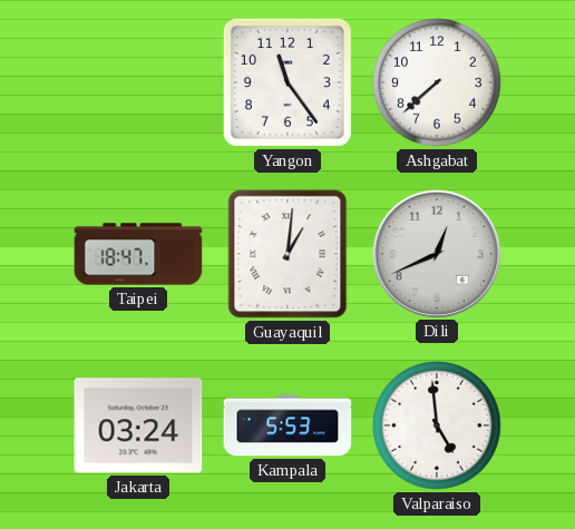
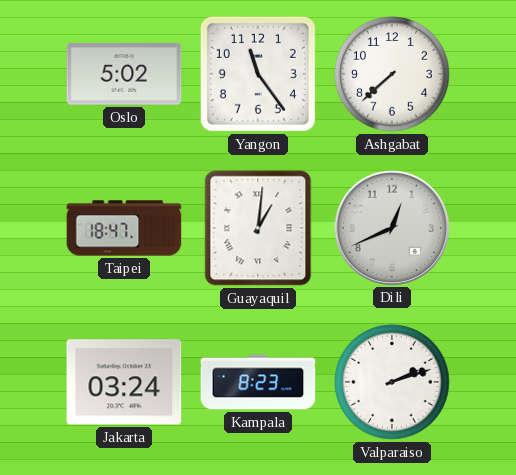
Oslo: none -> 5:02
Kampala: 5:53 -> 8:23
Valparaiso: 4:59 -> 2:12
